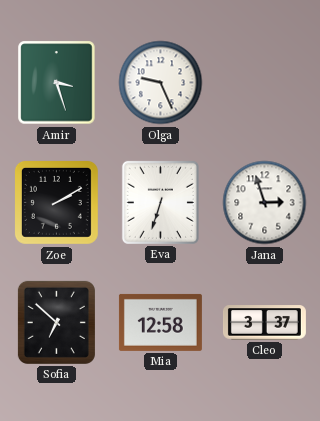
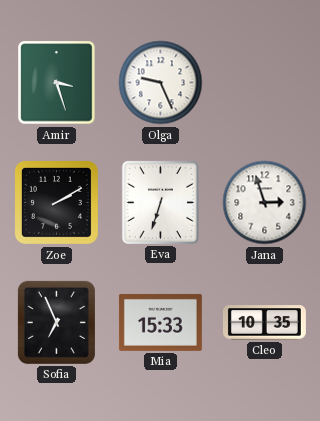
Sofia: 6:52 -> 6:56
Mia: 12:58 -> 15:33
Cleo: 3:37 -> 10:35
